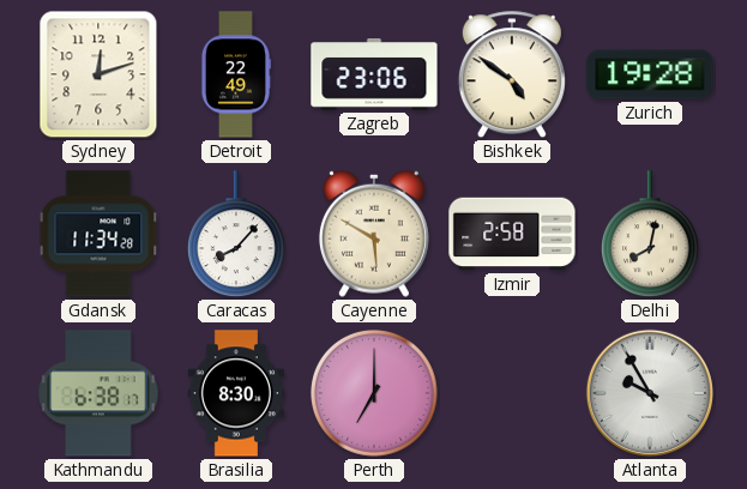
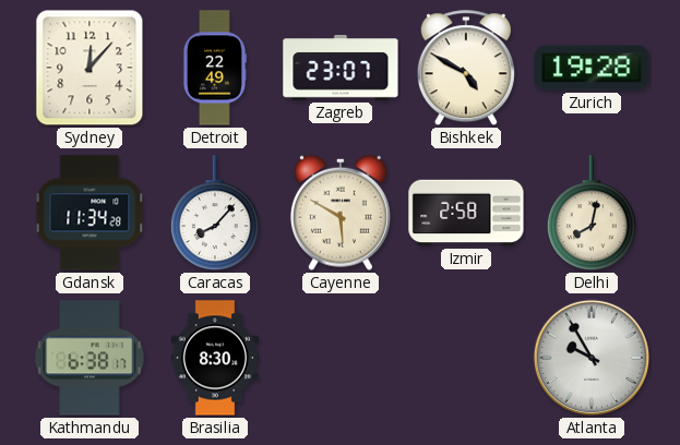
Sydney: 12:12 -> 12:07
Zagreb: 23:06 -> 23:07
Bishkek: 4:51 -> 4:50
Perth: 7:00 -> none
